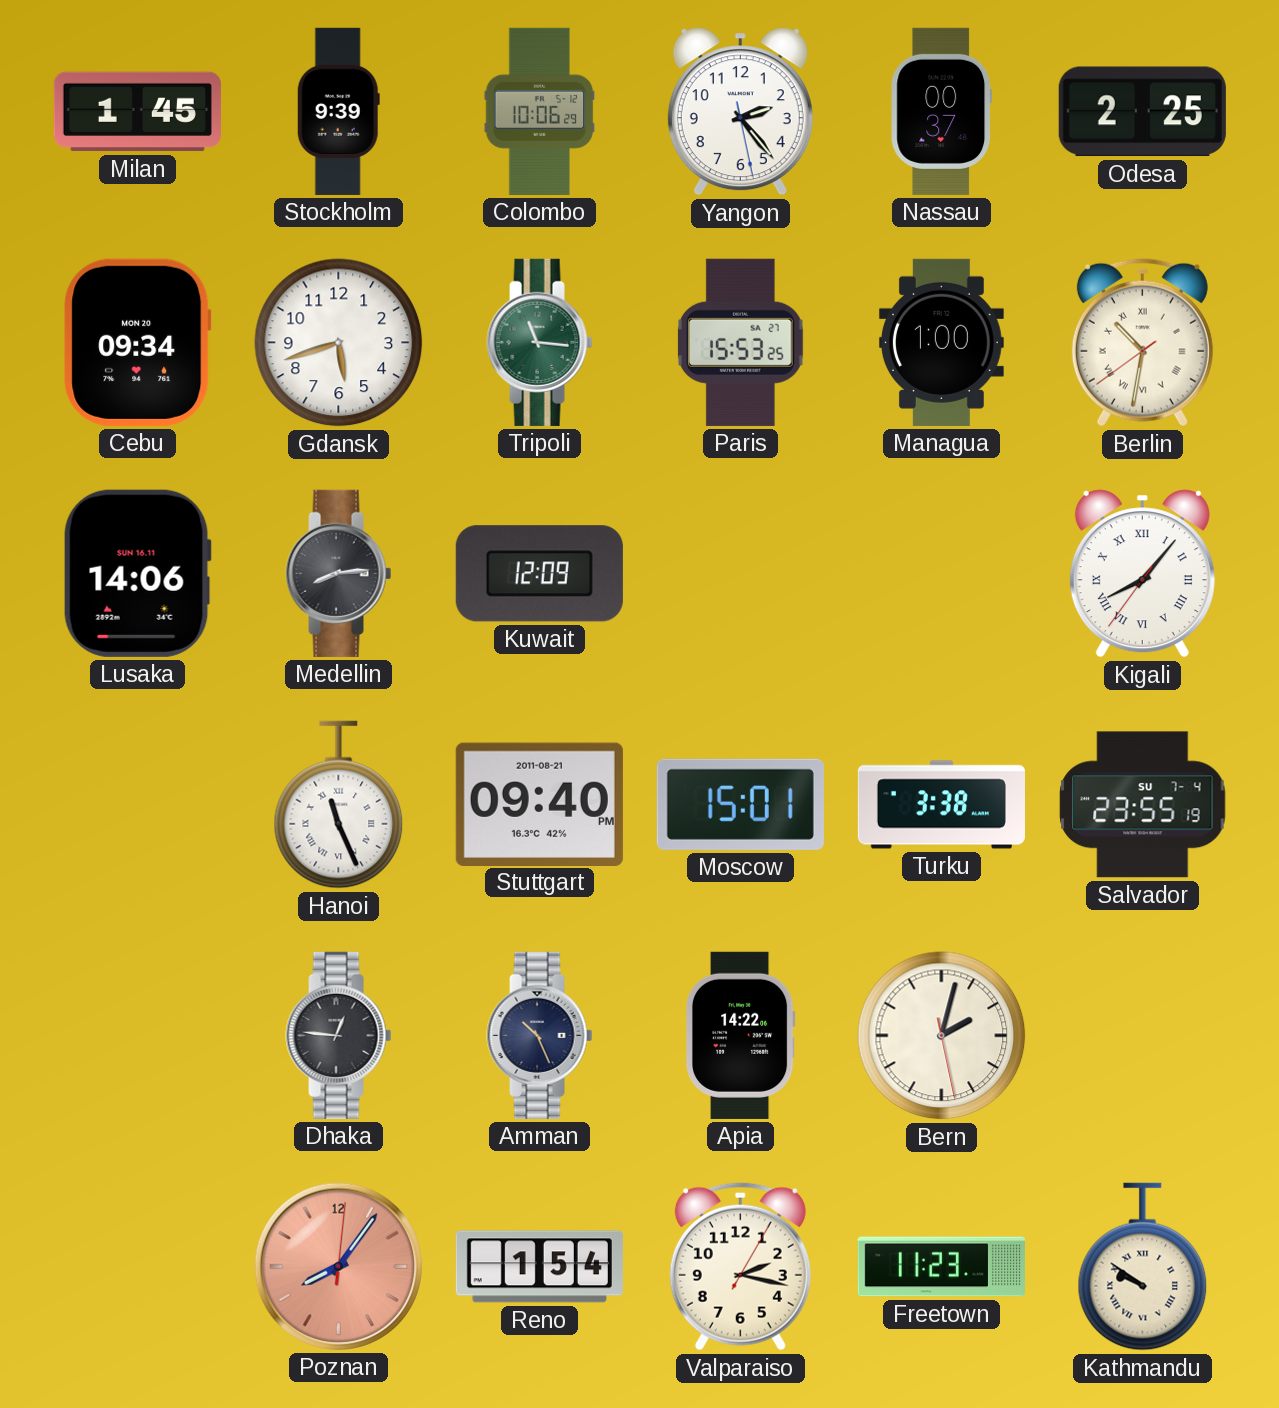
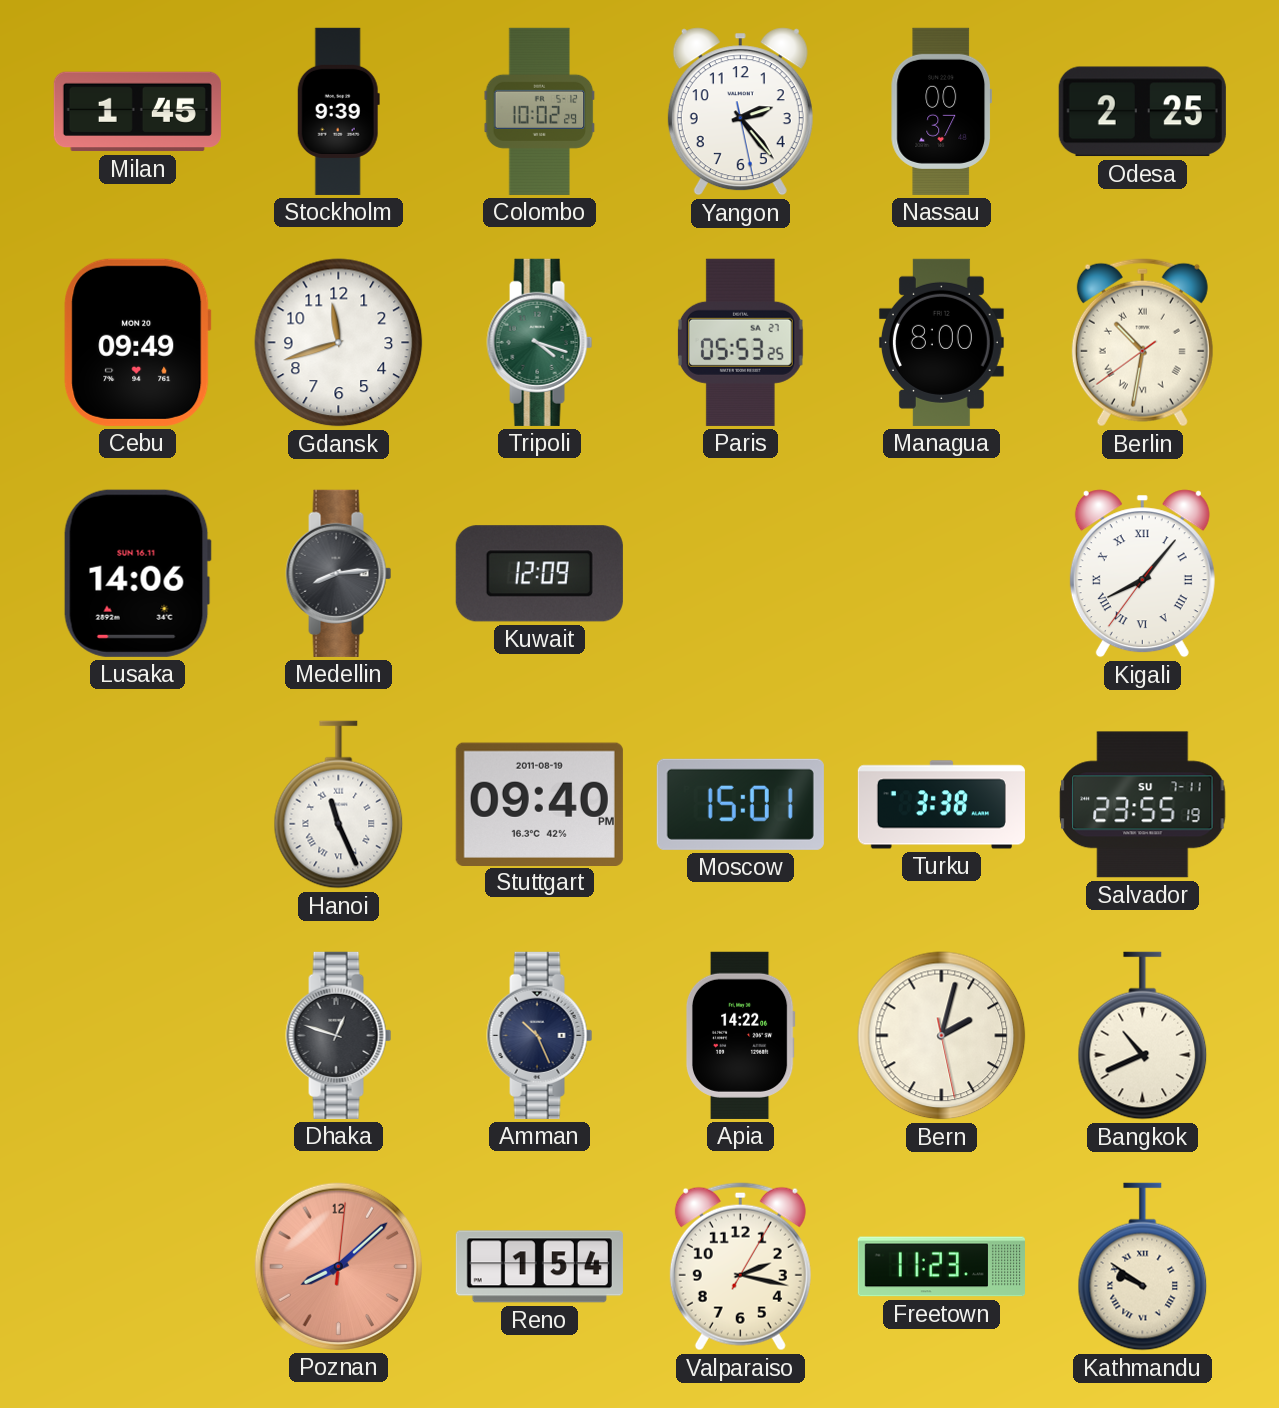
Colombo: 10:06 -> 10:02
Cebu: 09:34 -> 09:49
Gdansk: 5:42 -> 11:42
Tripoli: 11:16 -> 4:18
Paris: 15:53 -> 05:53
Managua: 1:00 -> 8:00
Stuttgart date: 2011-08-21 -> 2011-08-19
Salvador date: SU 7-4 -> SU 7-11
Dhaka: 12:46 -> 12:48
Bangkok: none -> 10:41
Poznan: 8:06 -> 8:08
